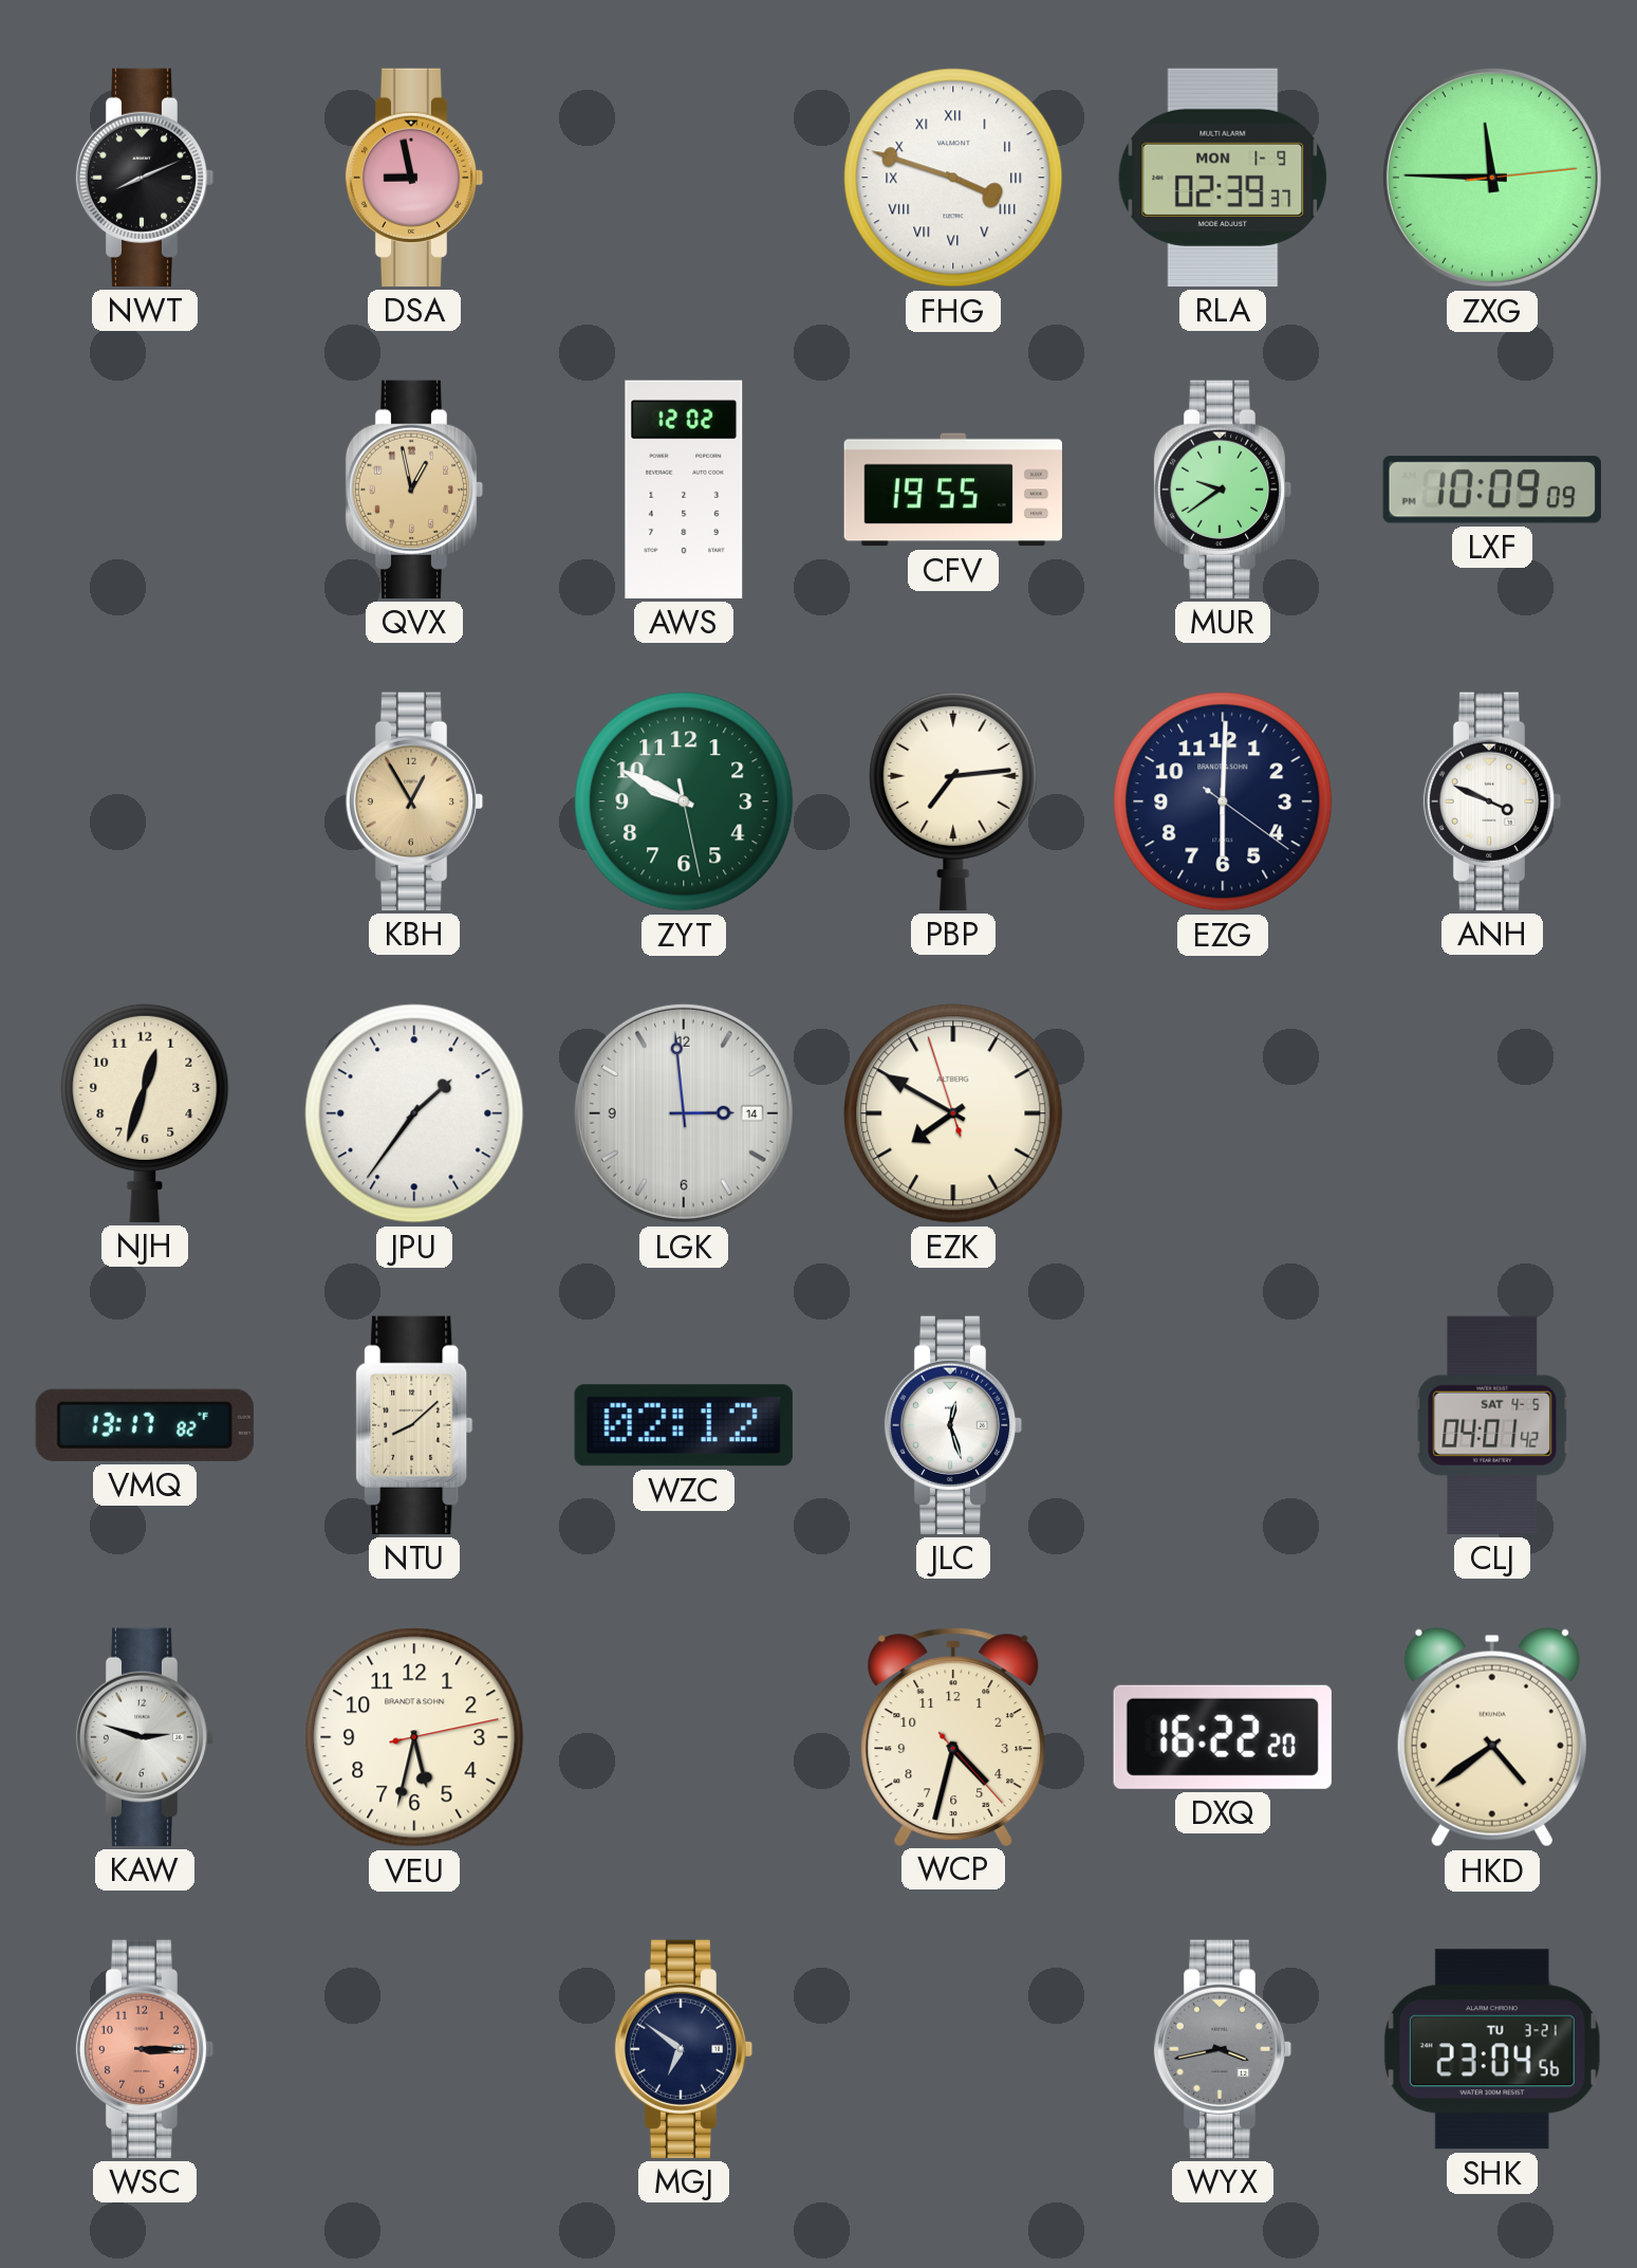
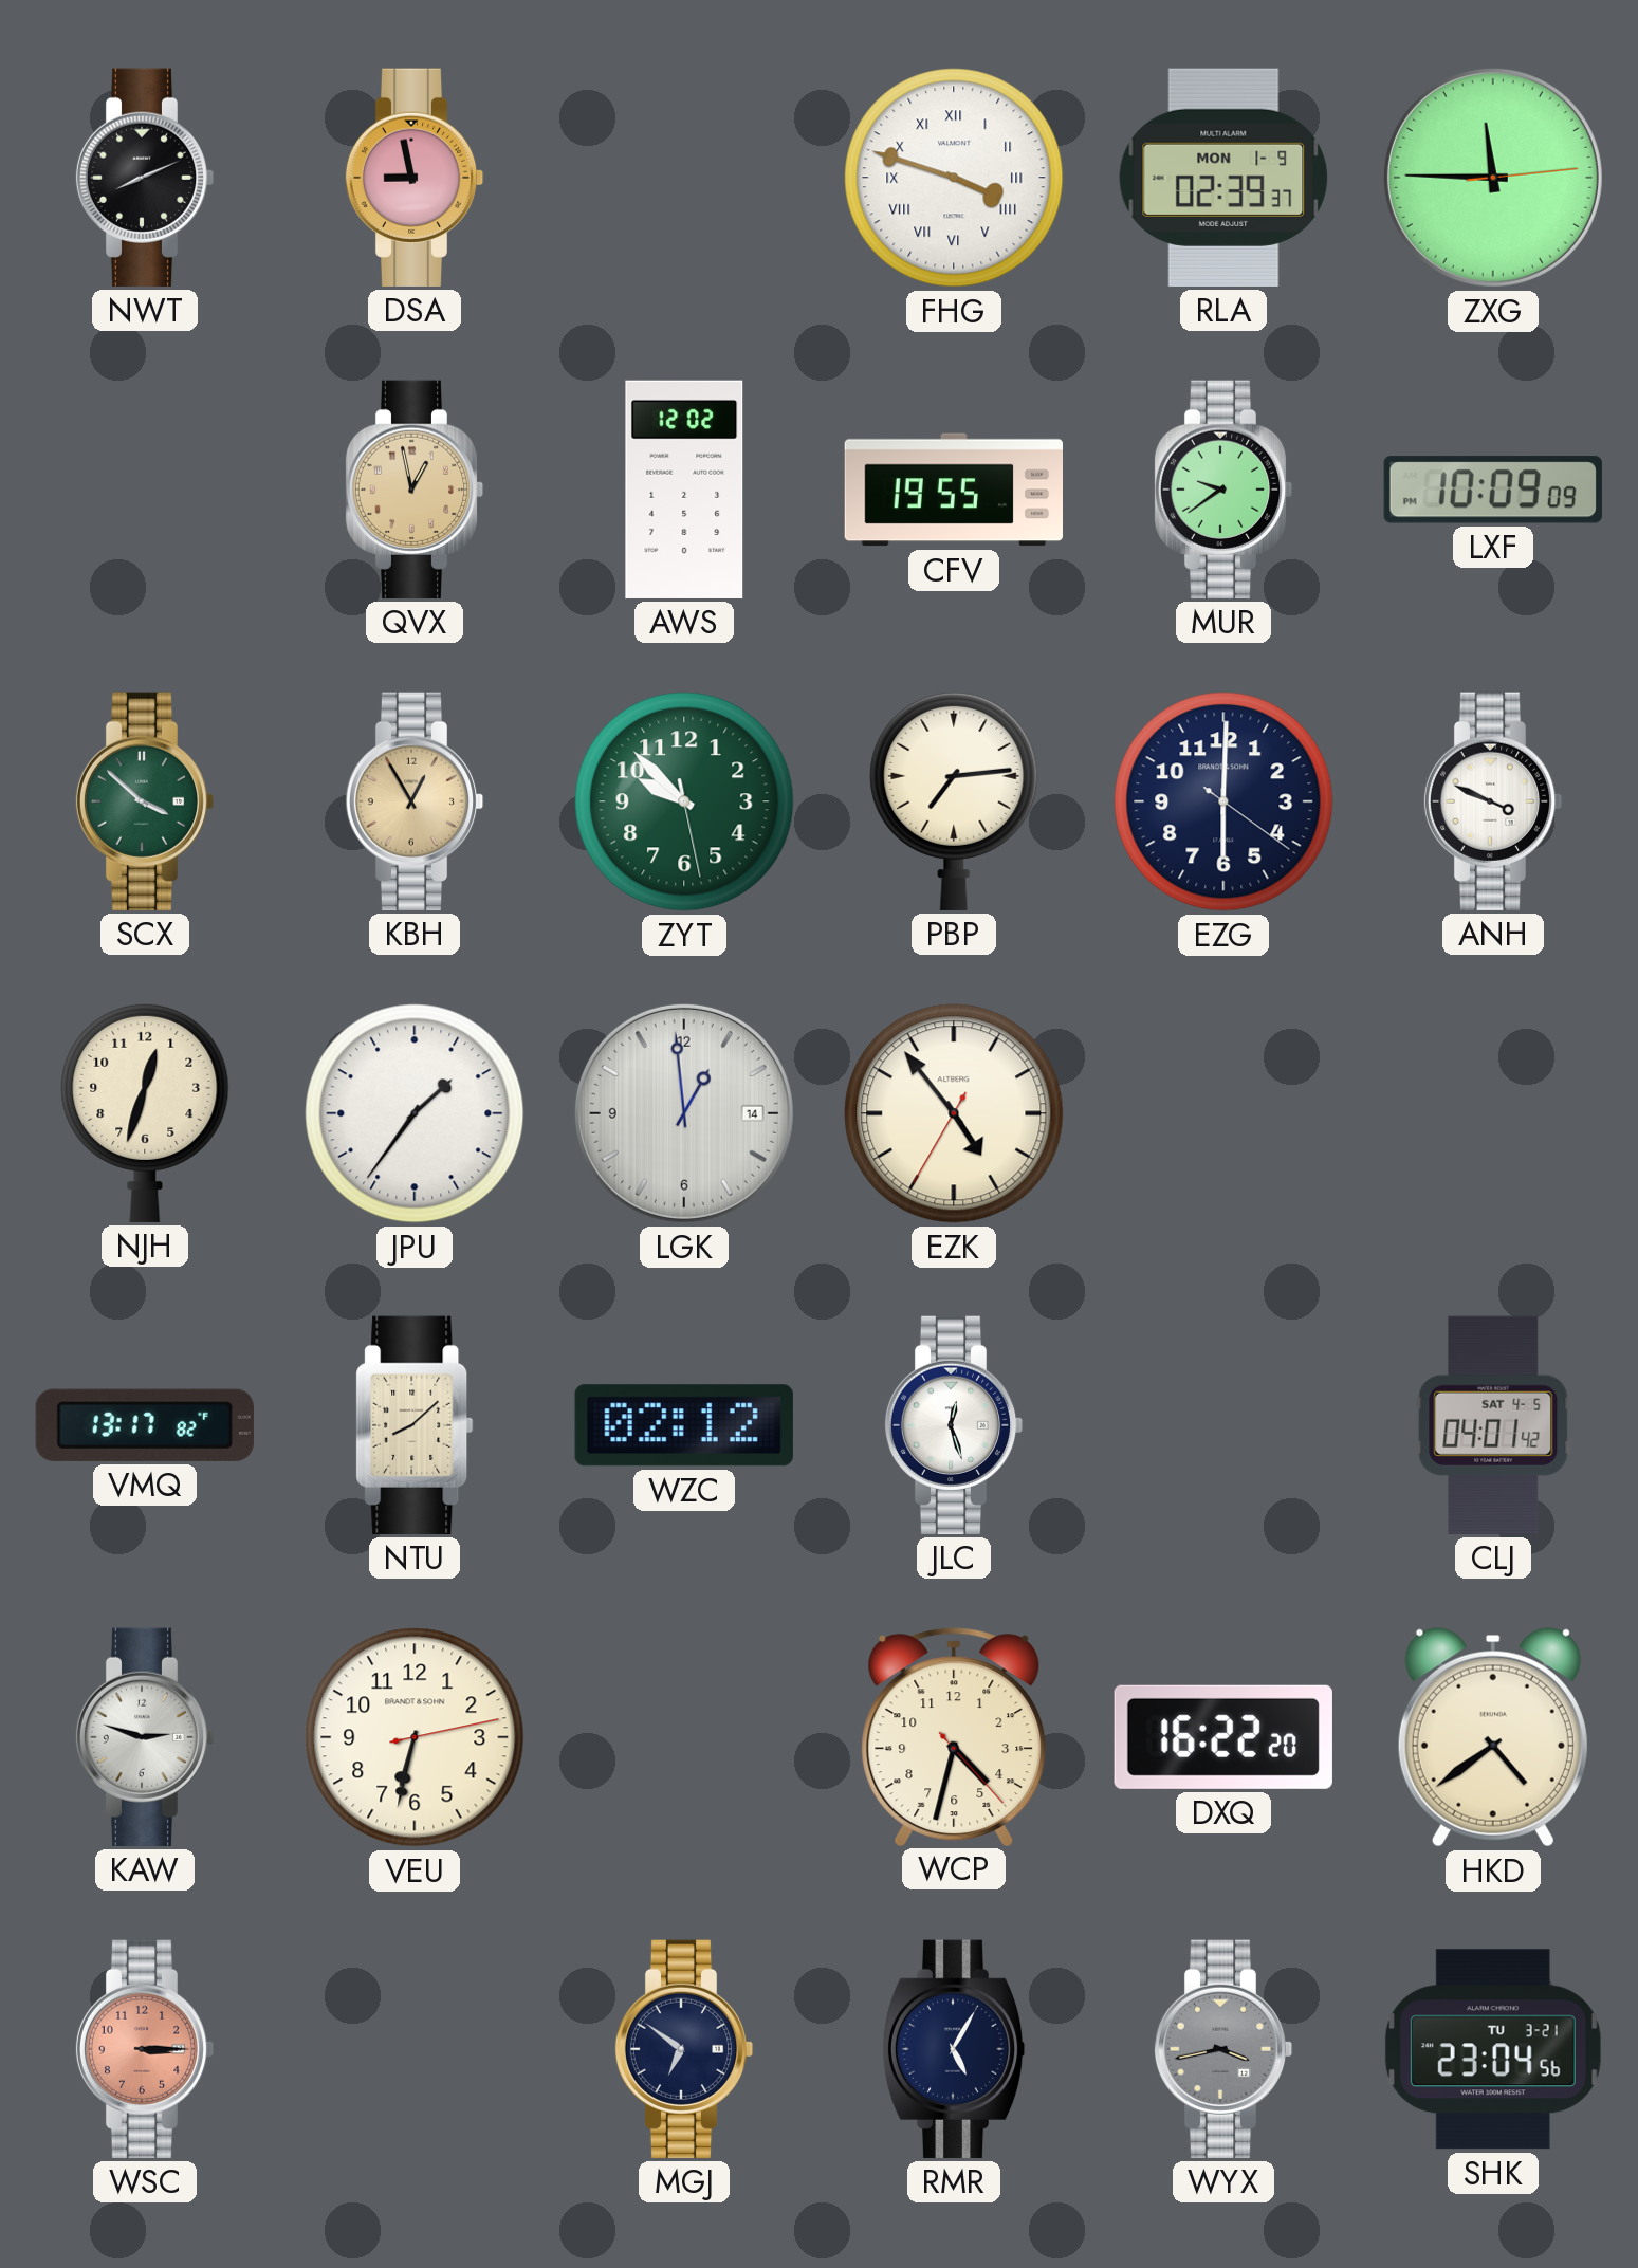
SCX: none -> 3:52
ZYT: 9:49 -> 9:52
LGK: 2:59 -> 12:59
EZK: 7:49 -> 4:53
VEU: 5:32 -> 6:32
RMR: none -> 5:05
